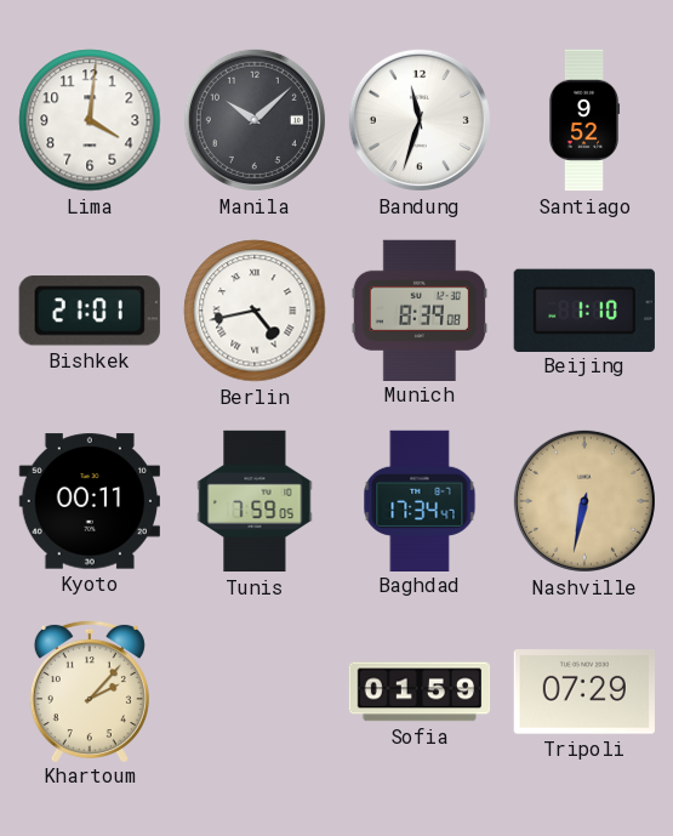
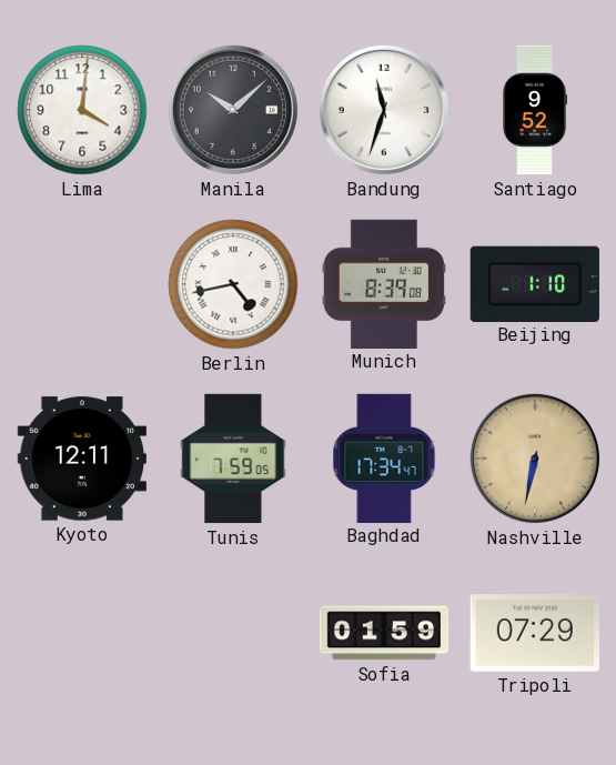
Bishkek: 21:01 -> none
Kyoto: 00:11 -> 12:11
Khartoum: 2:07 -> none
